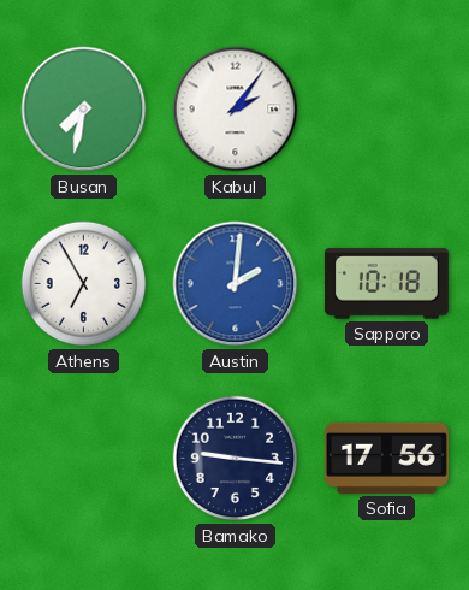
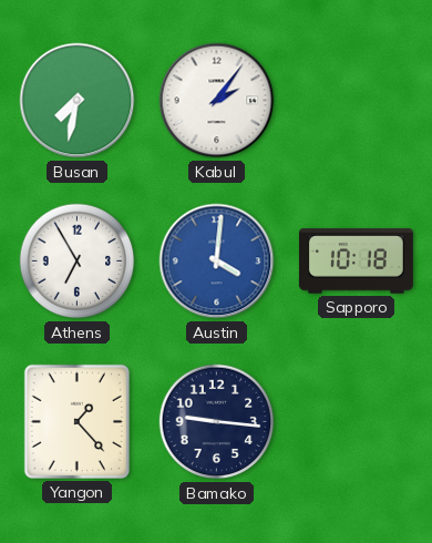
Austin: 2:01 -> 4:01
Yangon: none -> 1:23
Sofia: 17:56 -> none
